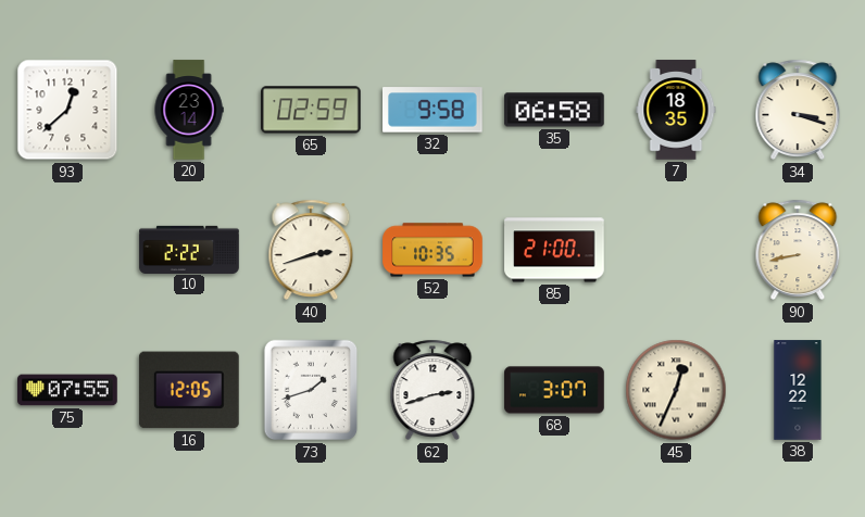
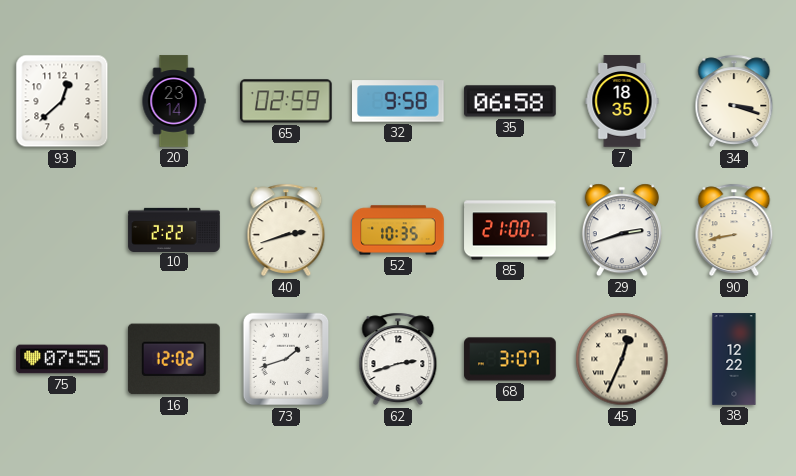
29: none -> 2:42
16: 12:05 -> 12:02
